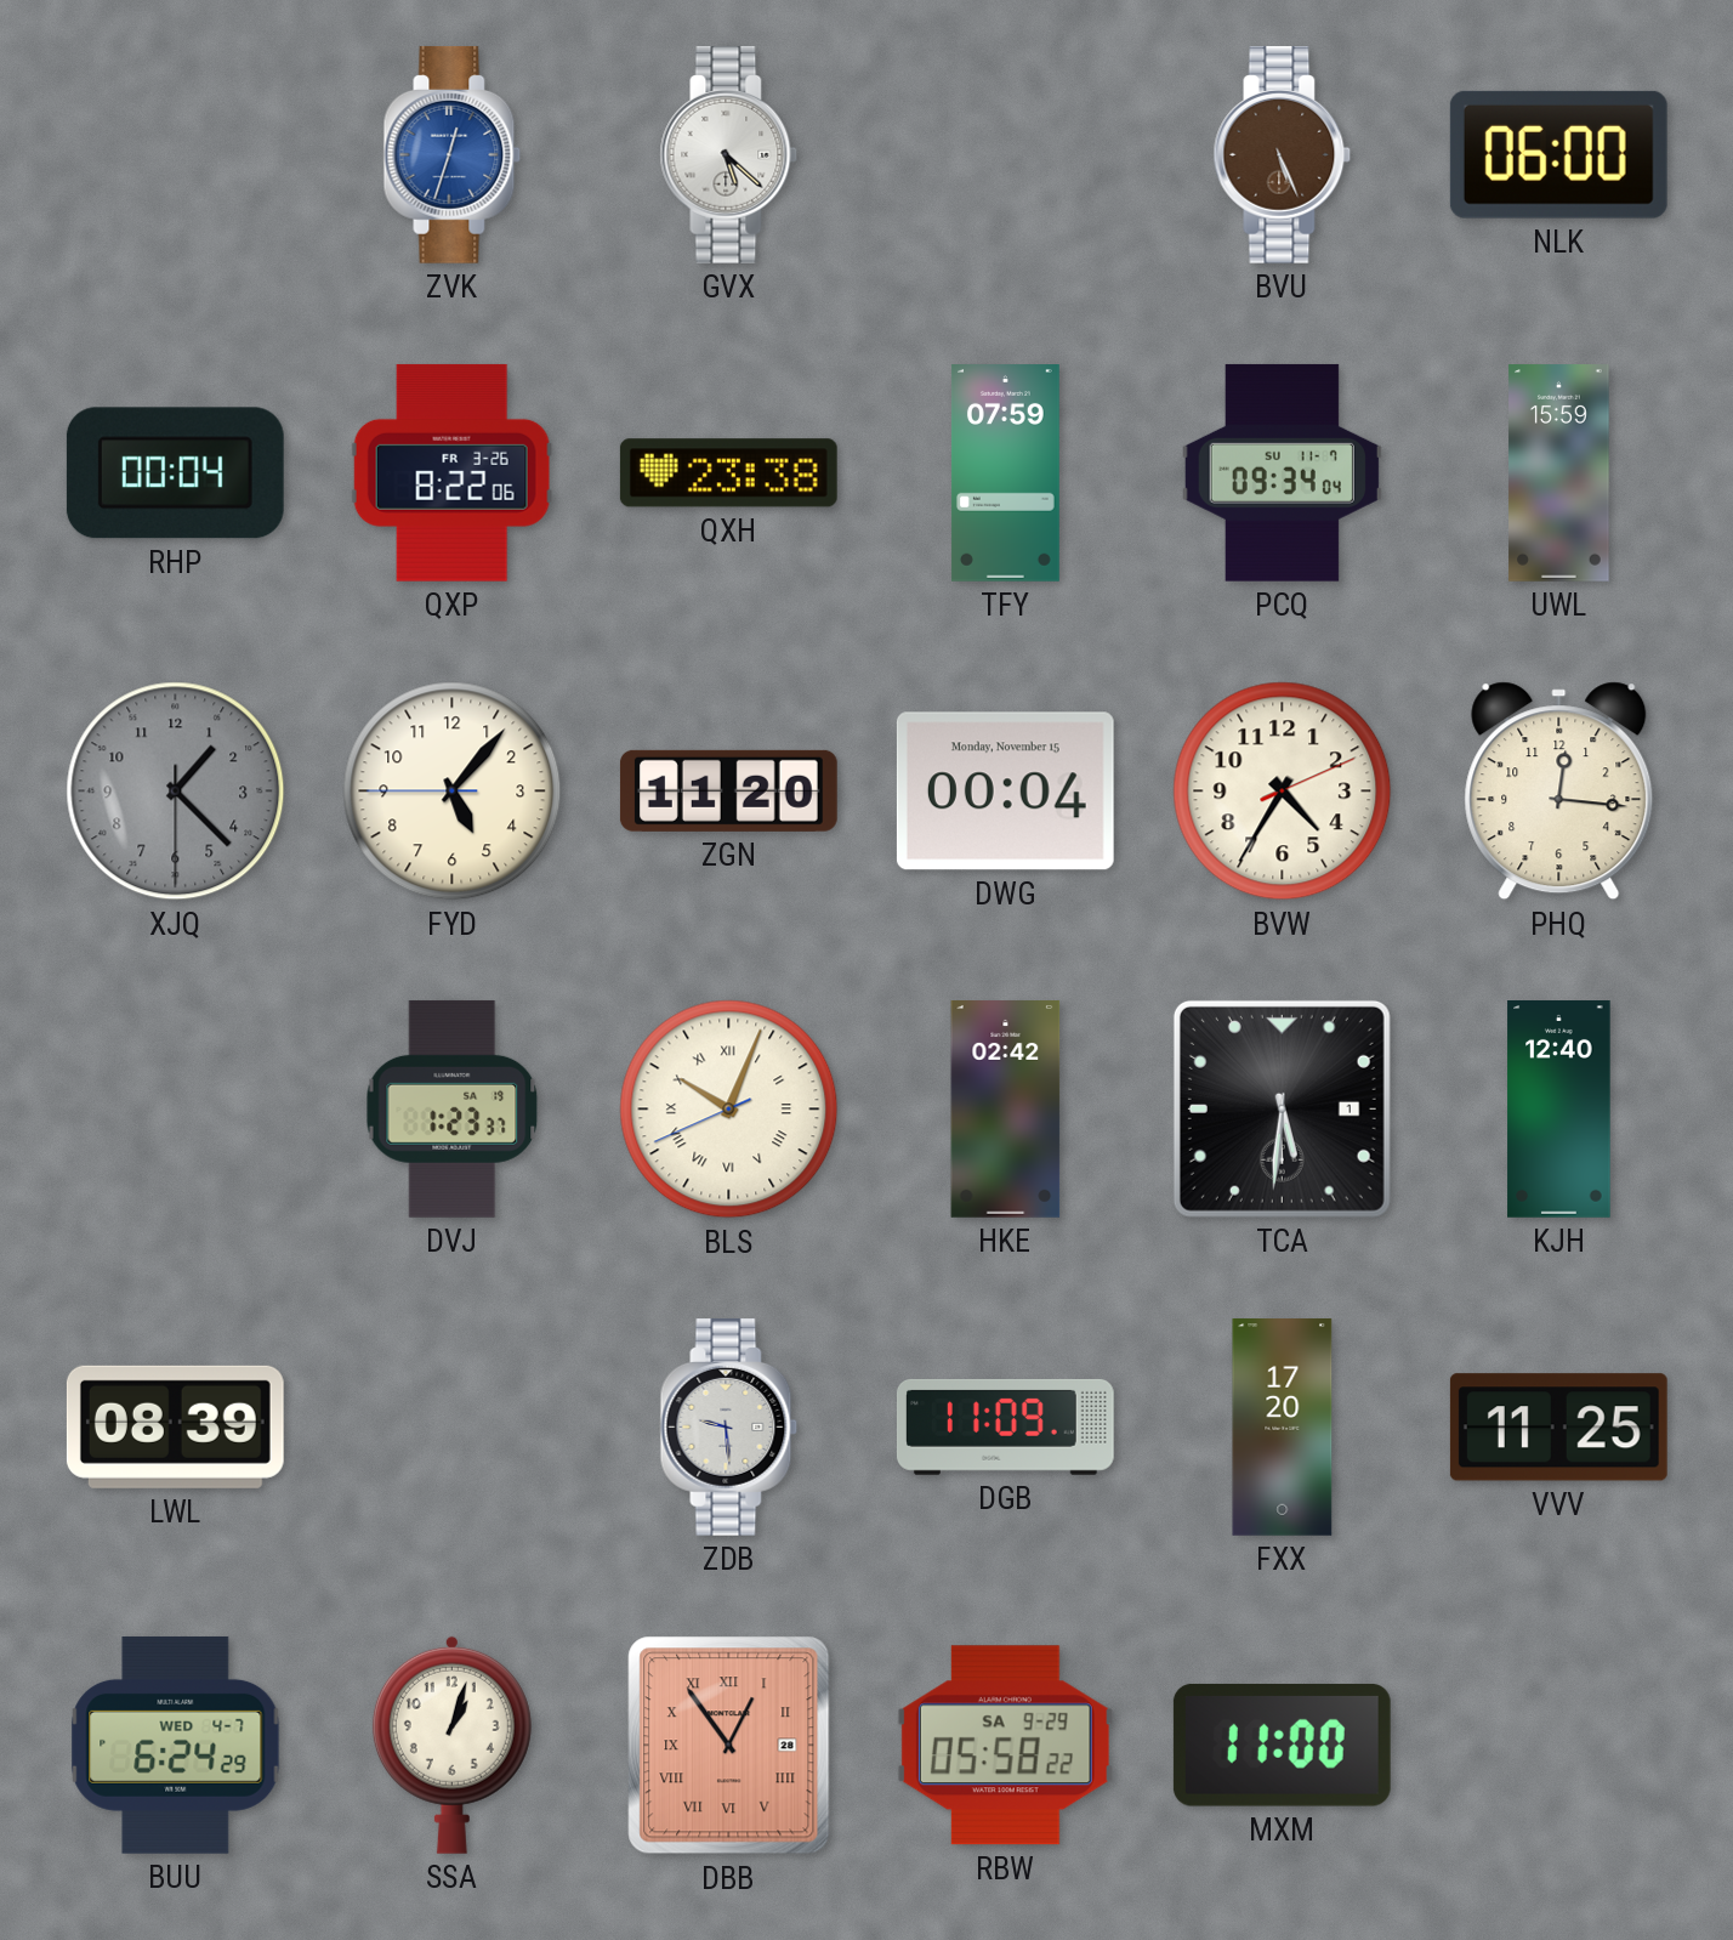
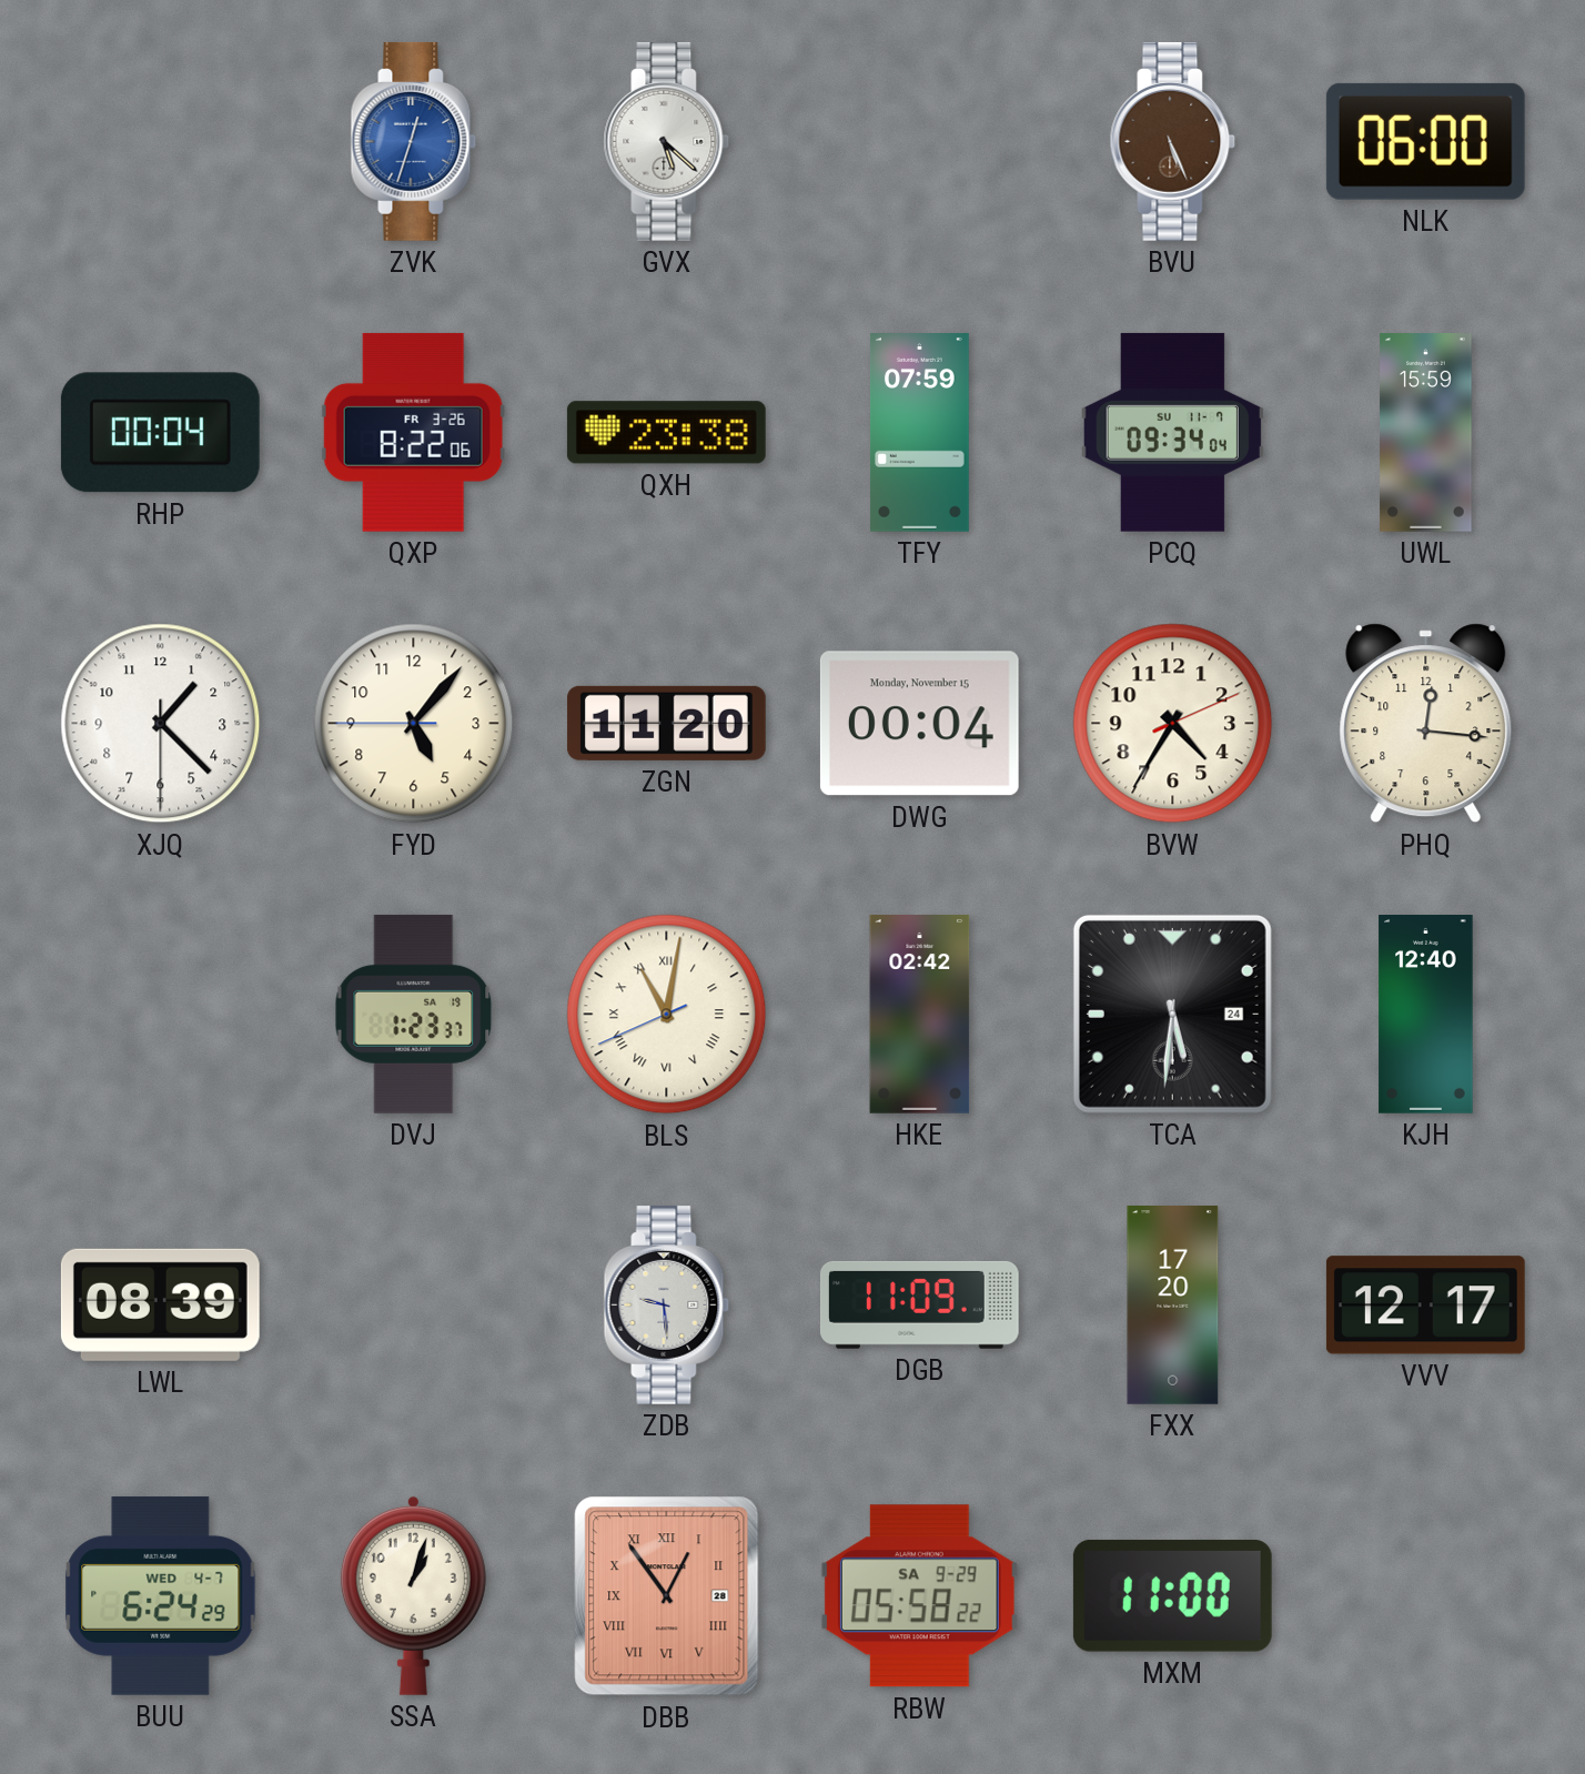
XJQ dial: grey -> white
BLS: 10:03 -> 11:01
TCA date: 1 -> 24
VVV: 11:25 -> 12:17
